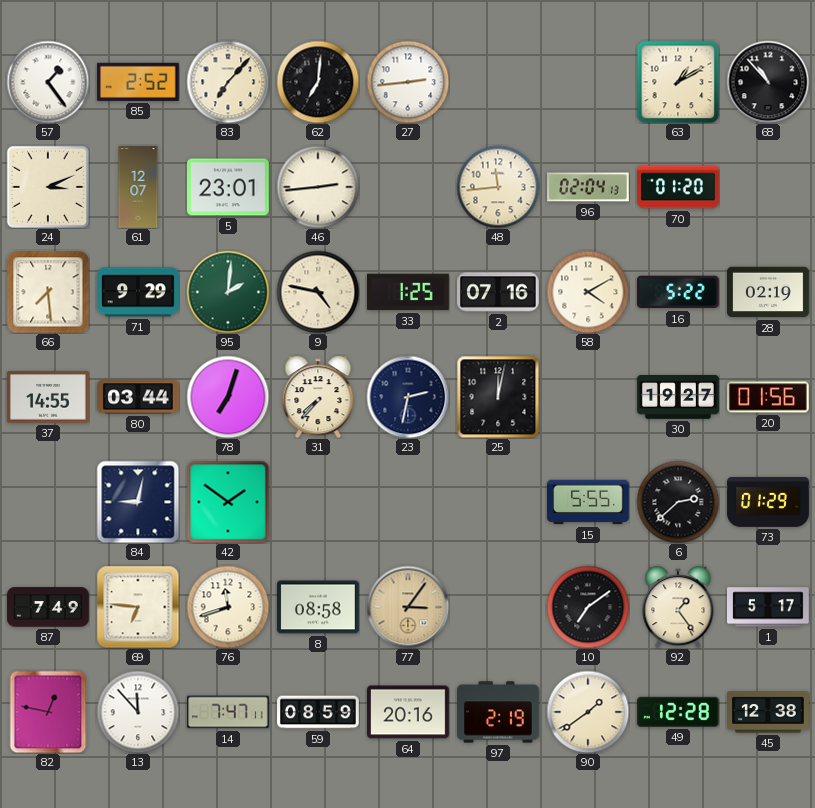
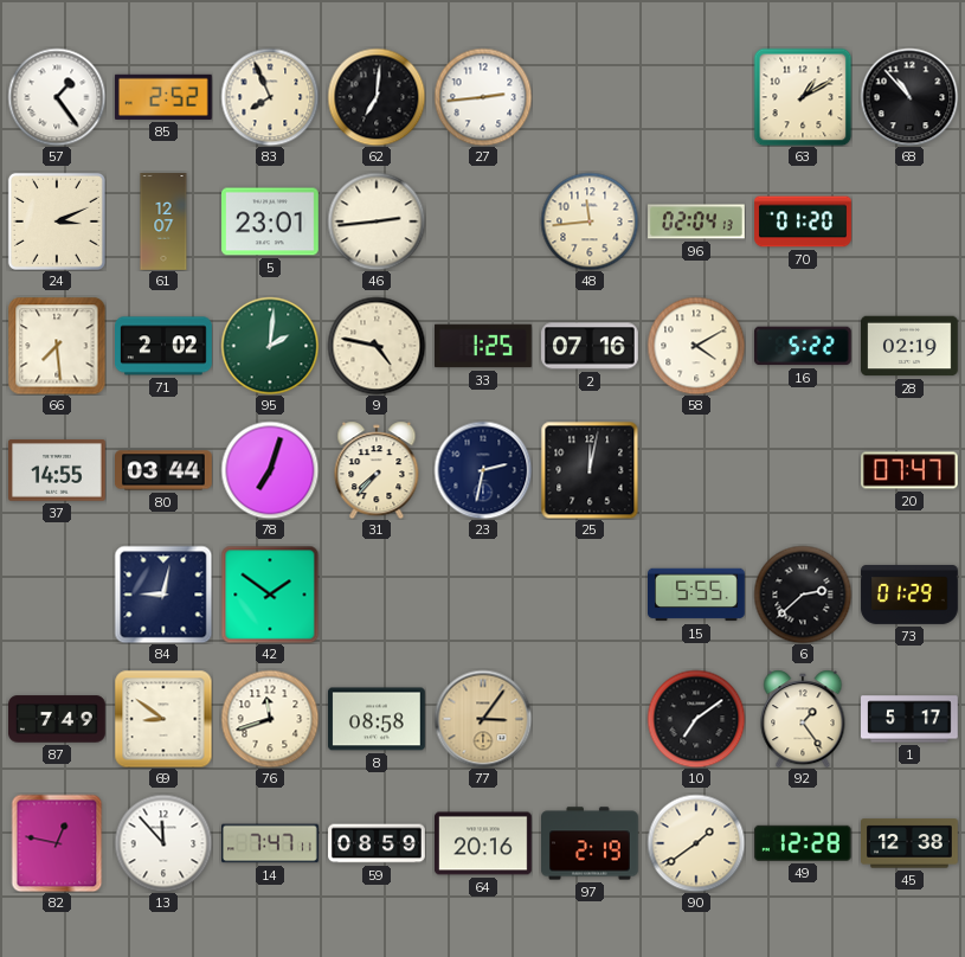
83: 7:07 -> 7:56
71: 9:29 -> 2:02
30: 19:27 -> none
20: 01:56 -> 07:47
69: 6:46 -> 8:51
